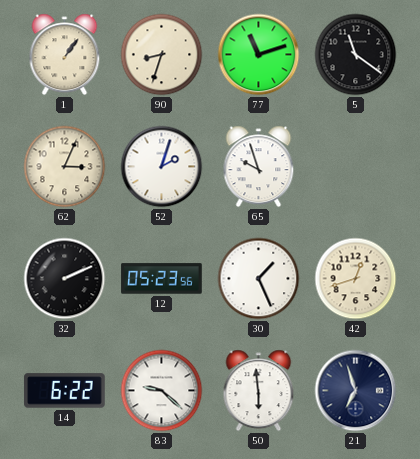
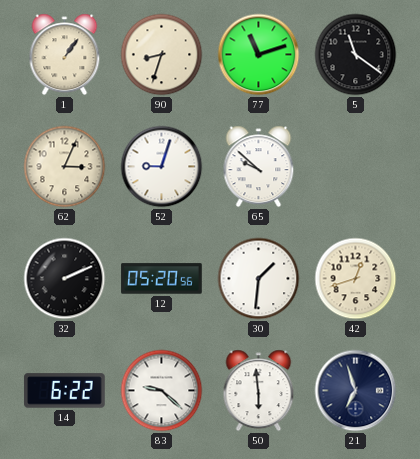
52: 2:03 -> 9:03
65: 9:57 -> 9:52
12: 05:23 -> 05:20
30: 1:26 -> 1:31
